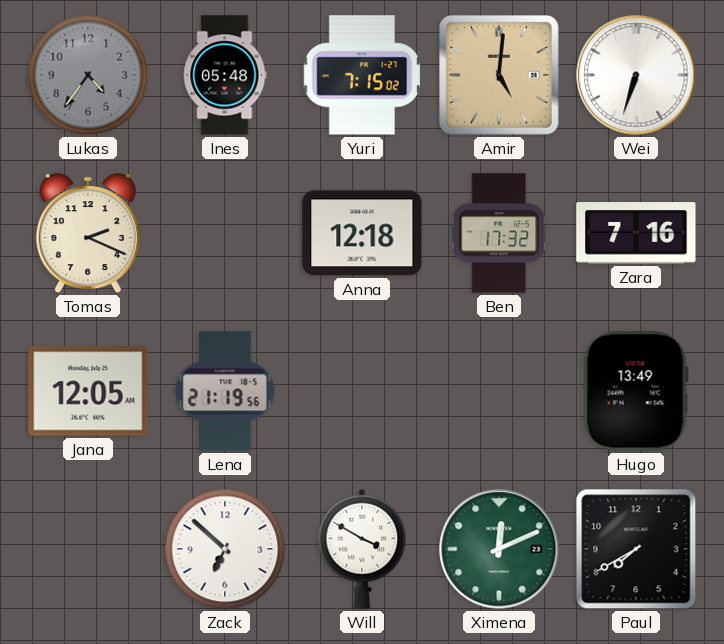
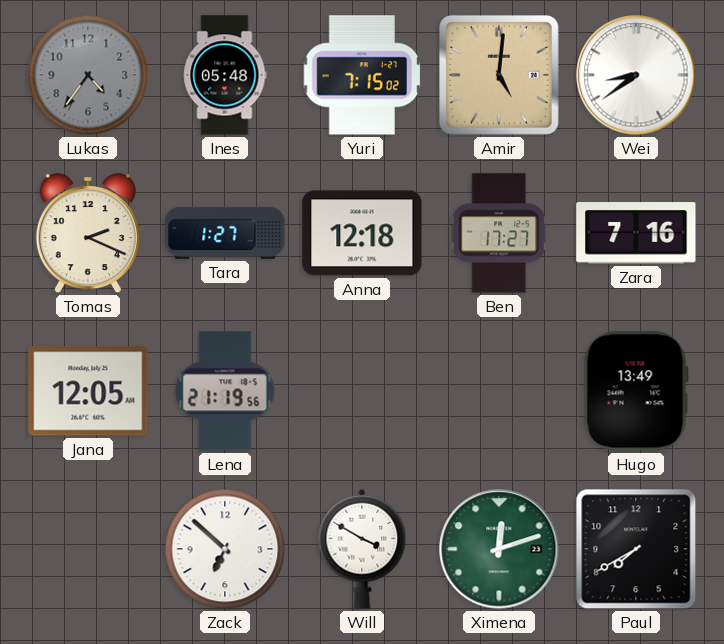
Wei: 6:33 -> 8:39
Tara: none -> 1:27
Ben: 17:32 -> 17:27
Ximena: 12:11 -> 12:12
